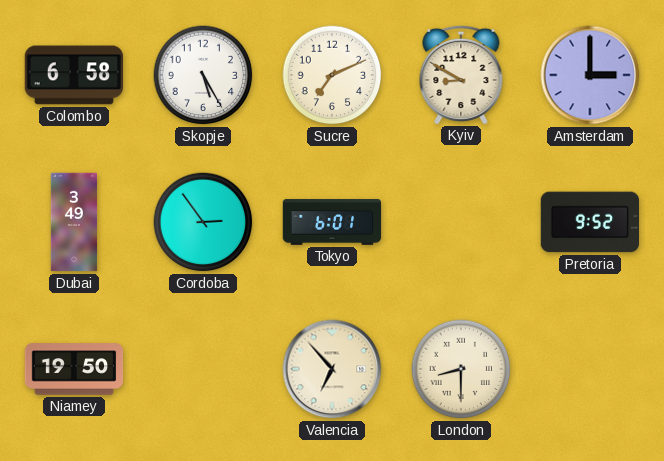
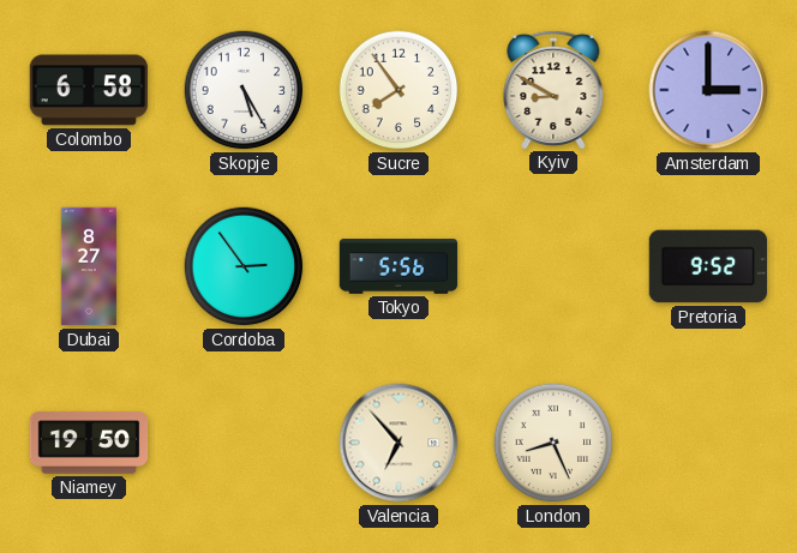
Sucre: 7:11 -> 7:54
Dubai: 3:49 -> 8:27
Tokyo: 6:01 -> 5:56
London: 8:30 -> 8:26
